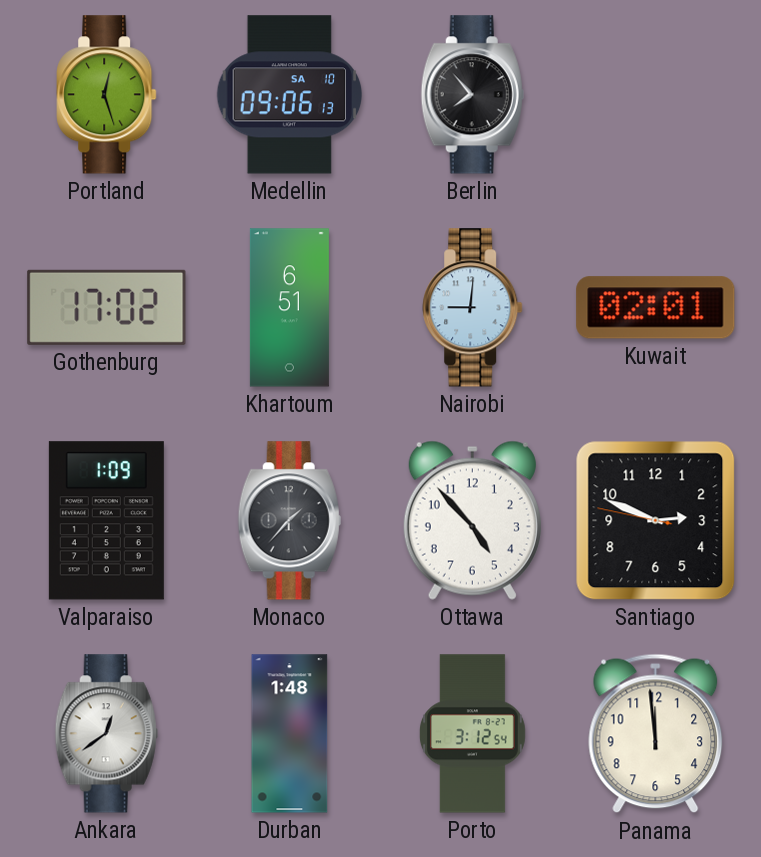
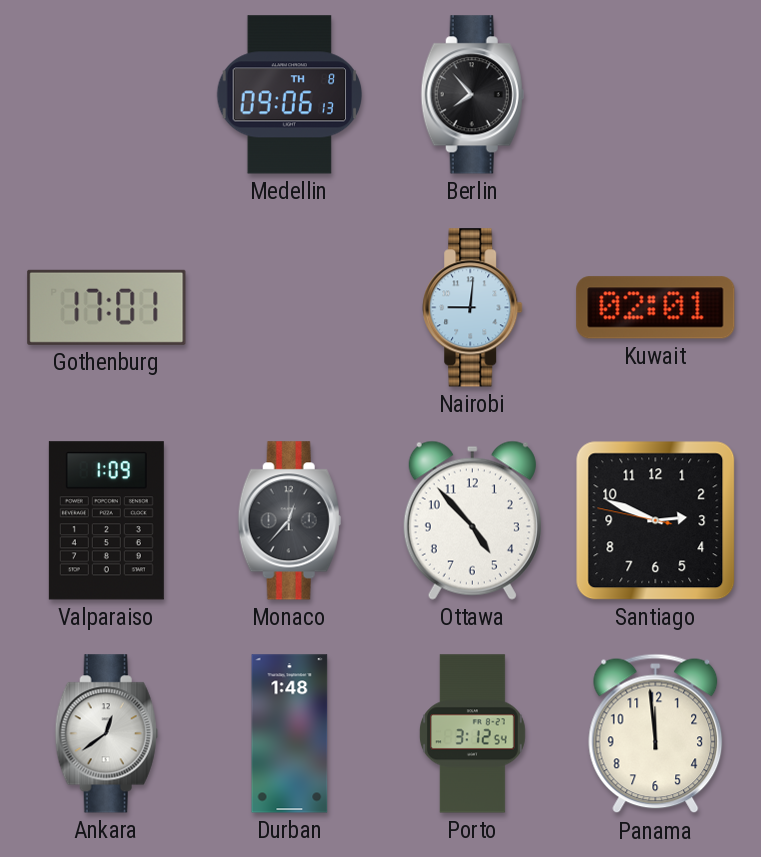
Portland: 12:27 -> none
Medellin date: SA 10 -> TH 8
Gothenburg: 17:02 -> 17:01
Khartoum: 6:51 -> none
Monaco: 1:37 -> 12:37
